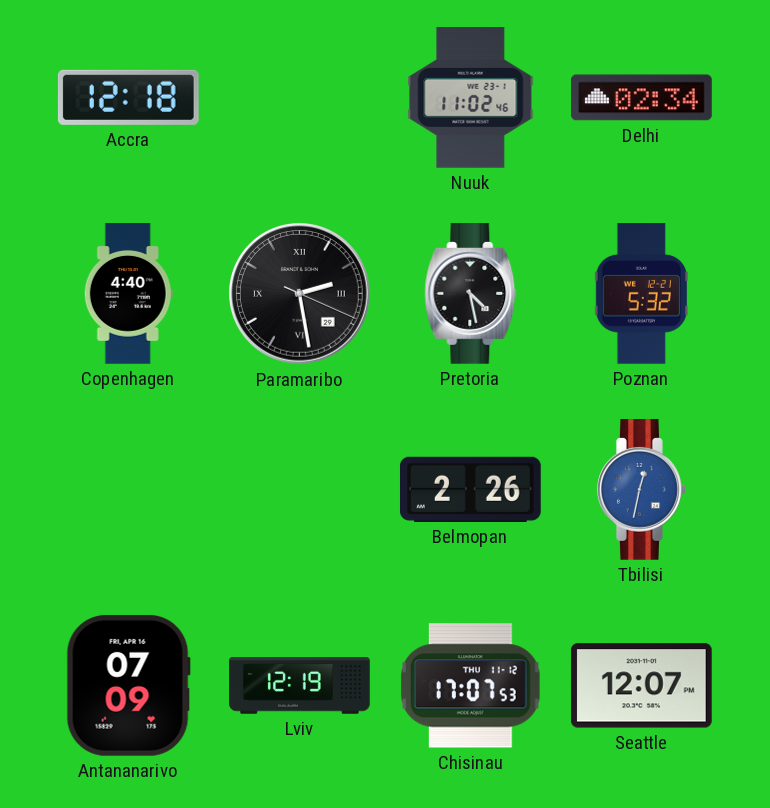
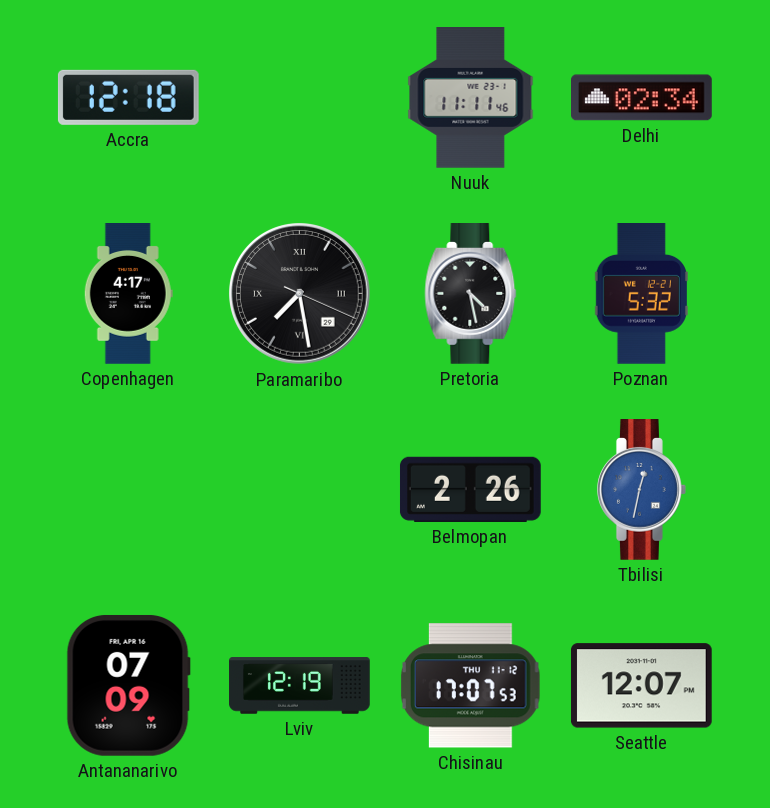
Nuuk: 11:02 -> 11:11
Copenhagen: 4:40 -> 4:17
Paramaribo: 2:28 -> 7:28
